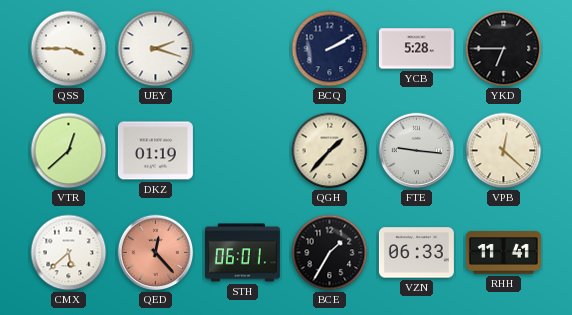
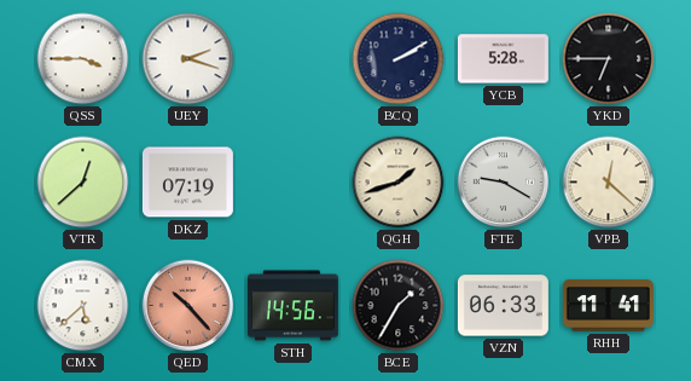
DKZ: 01:19 -> 07:19
QGH: 1:37 -> 1:42
FTE: 9:16 -> 9:20
QED: 12:23 -> 10:23
STH: 06:01 -> 14:56
